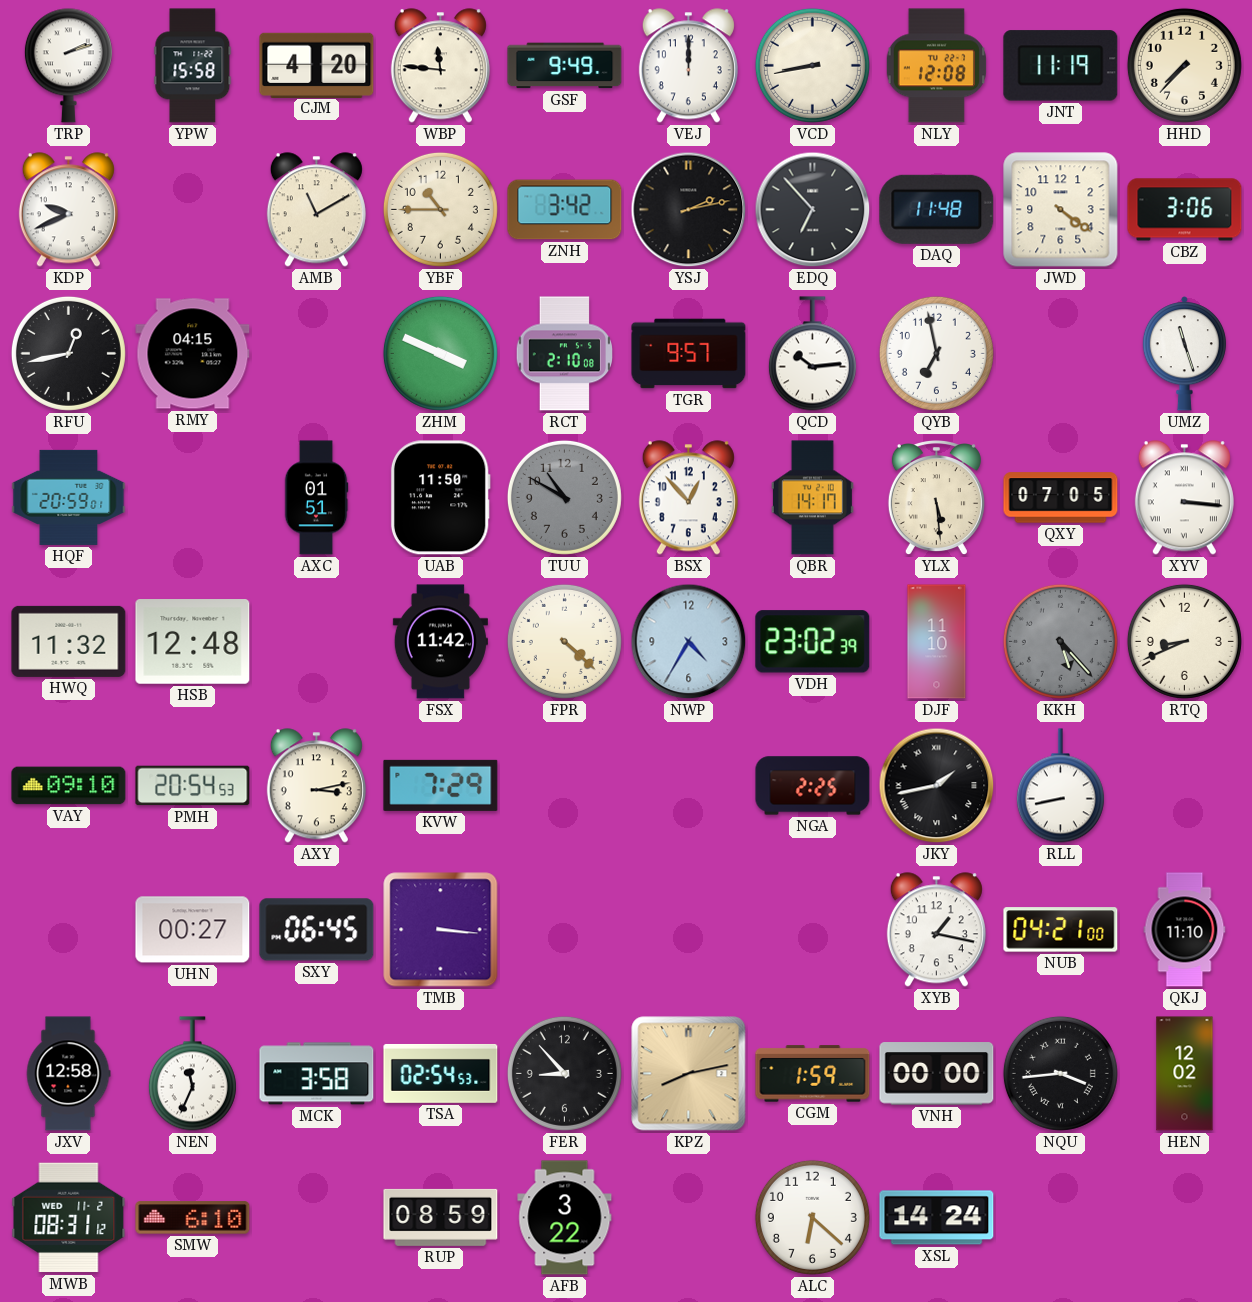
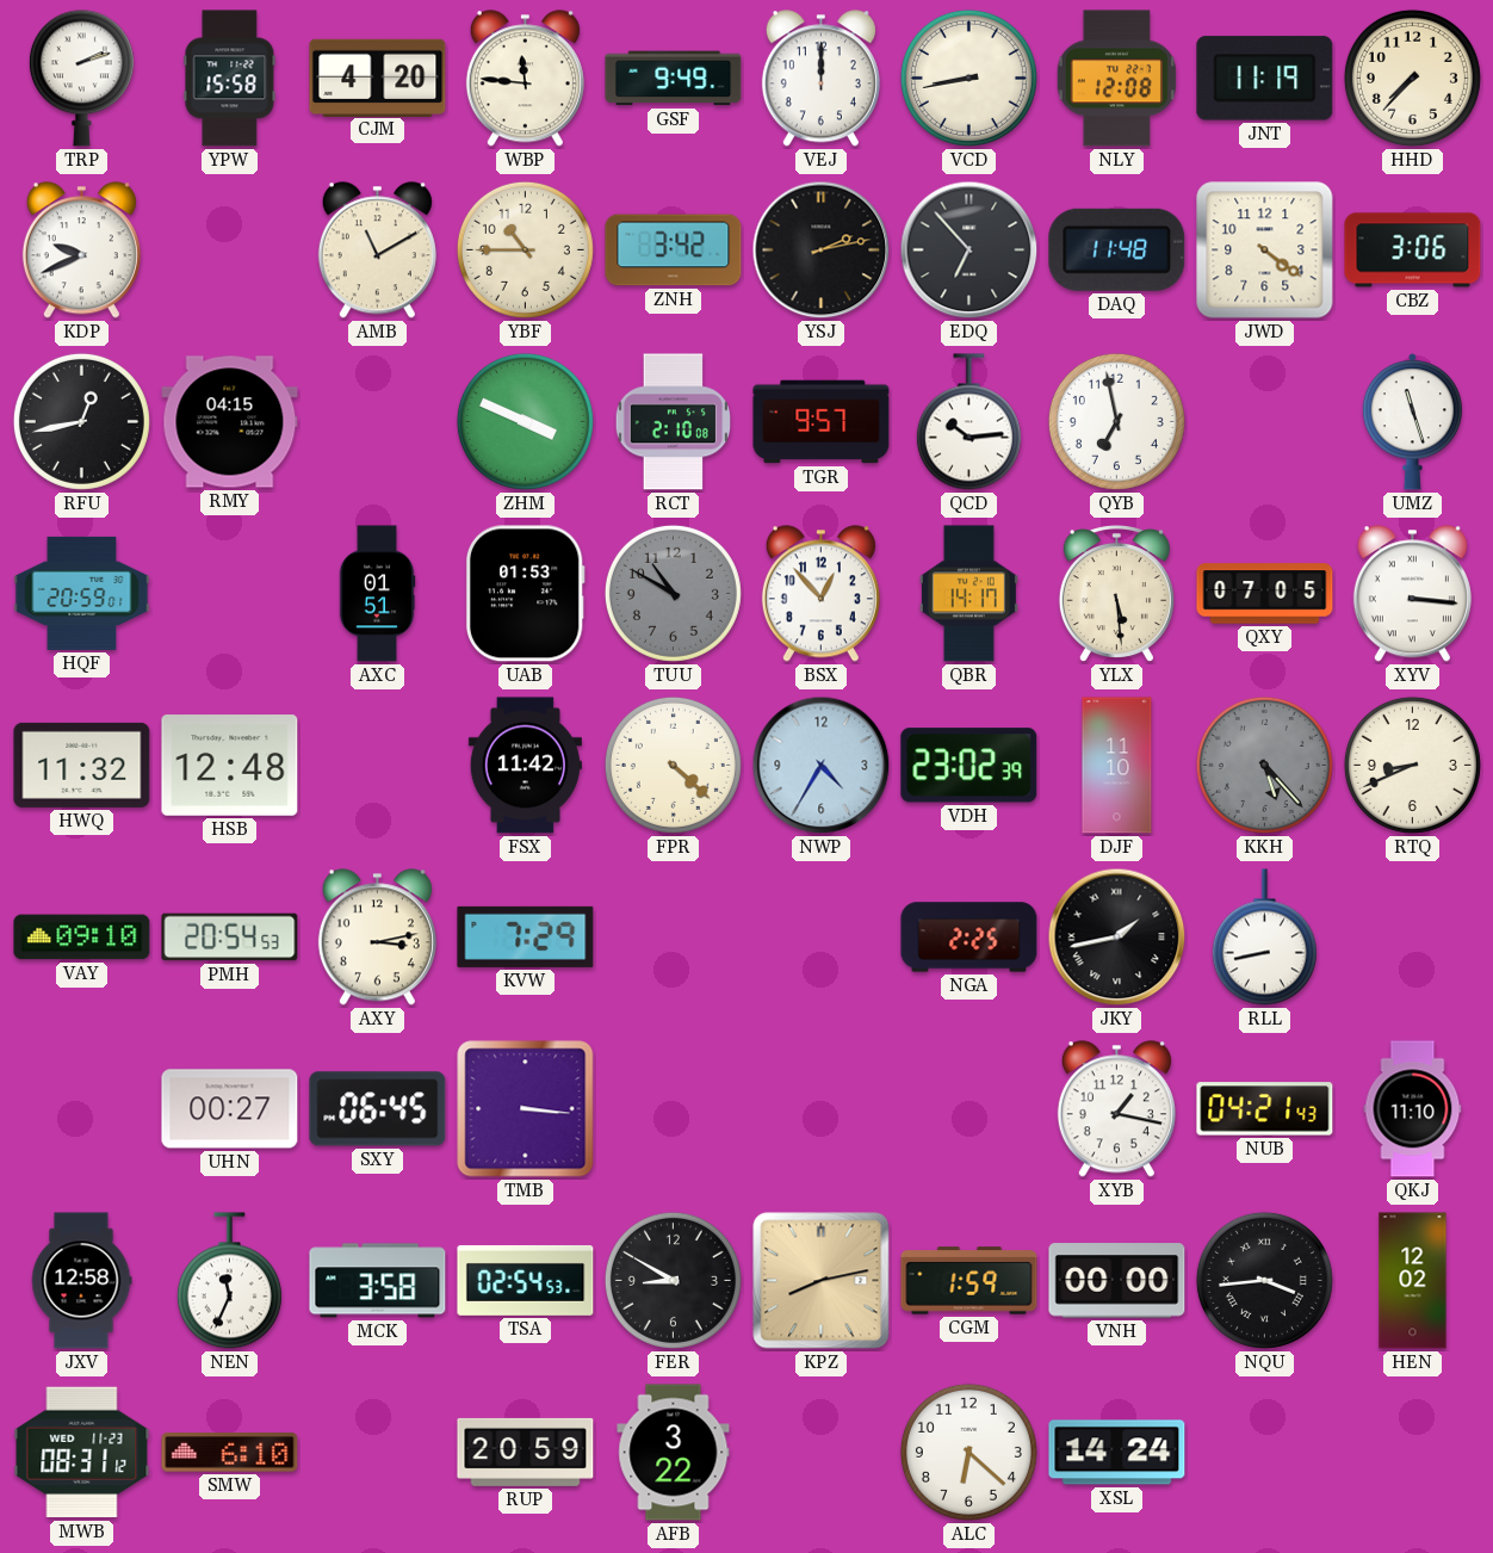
UAB: 11:50 -> 01:53
NUB: 04:21:00 -> 04:21:43
FER: 8:53 -> 8:50
MWB date: WED 11-2 -> WED 11-23
RUP: 08:59 -> 20:59
